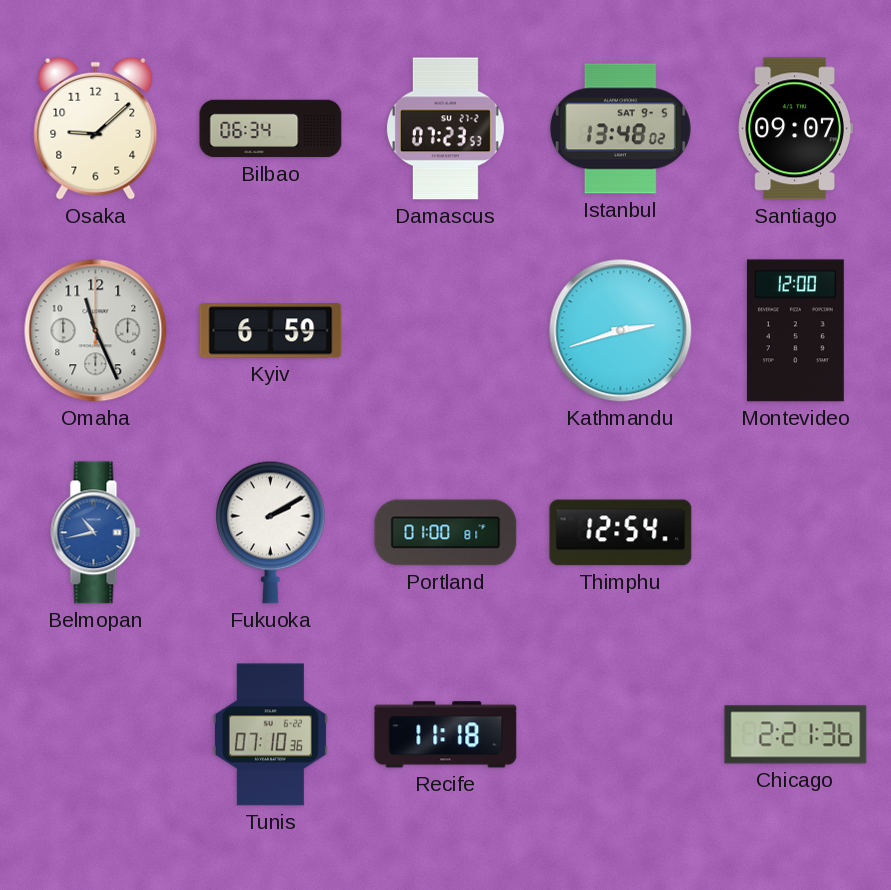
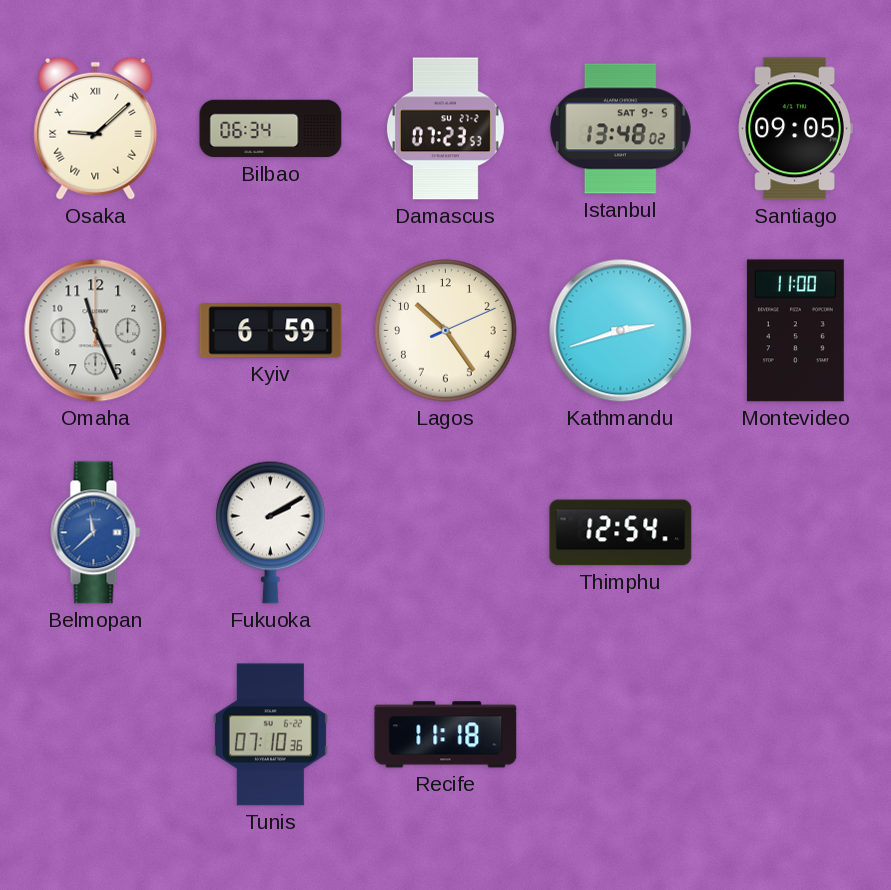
Osaka numerals: Arabic -> Roman
Santiago: 09:07 -> 09:05
Lagos: none -> 10:24
Montevideo: 12:00 -> 11:00
Belmopan: 10:43 -> 11:38
Portland: 01:00 -> none
Chicago: 2:21 -> none
